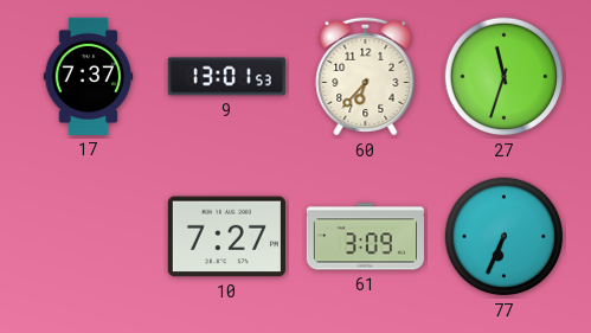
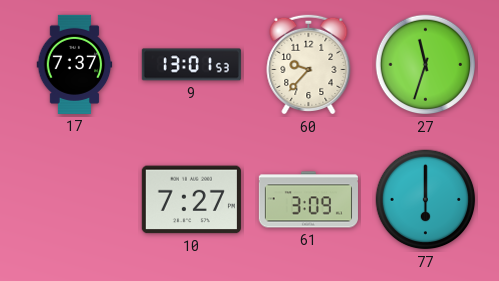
60: 6:37 -> 9:37
77: 6:34 -> 6:00
